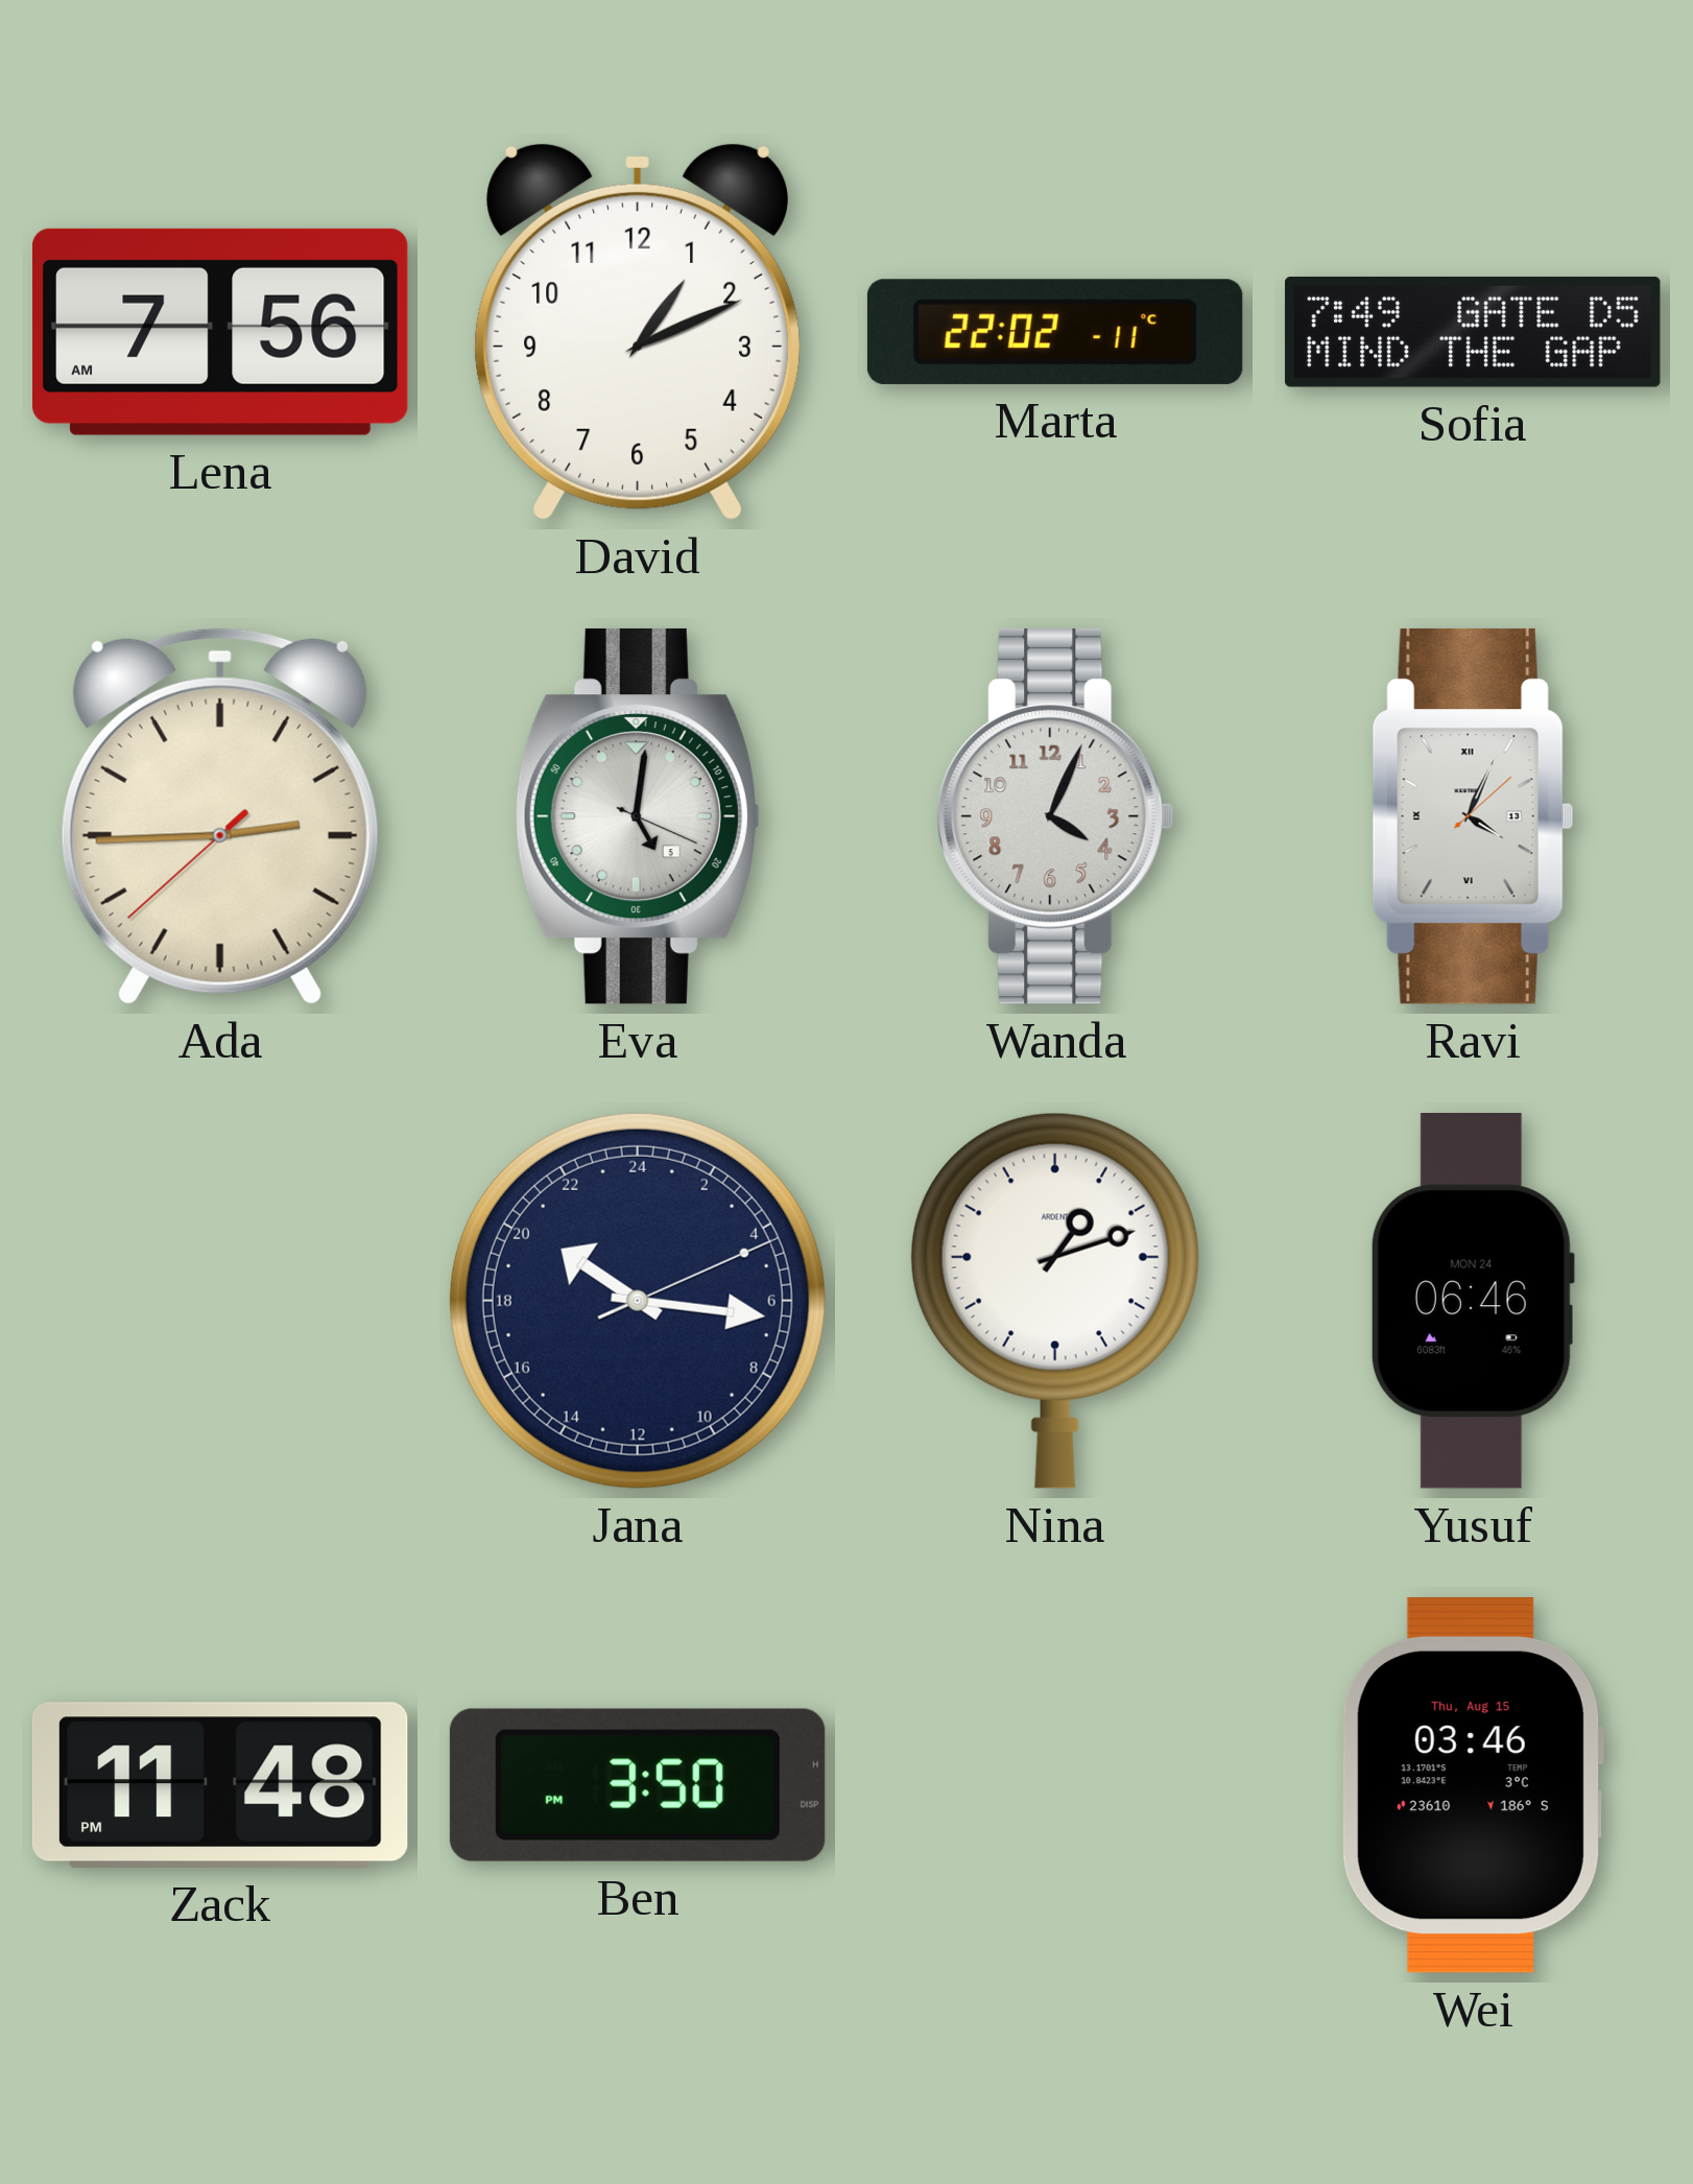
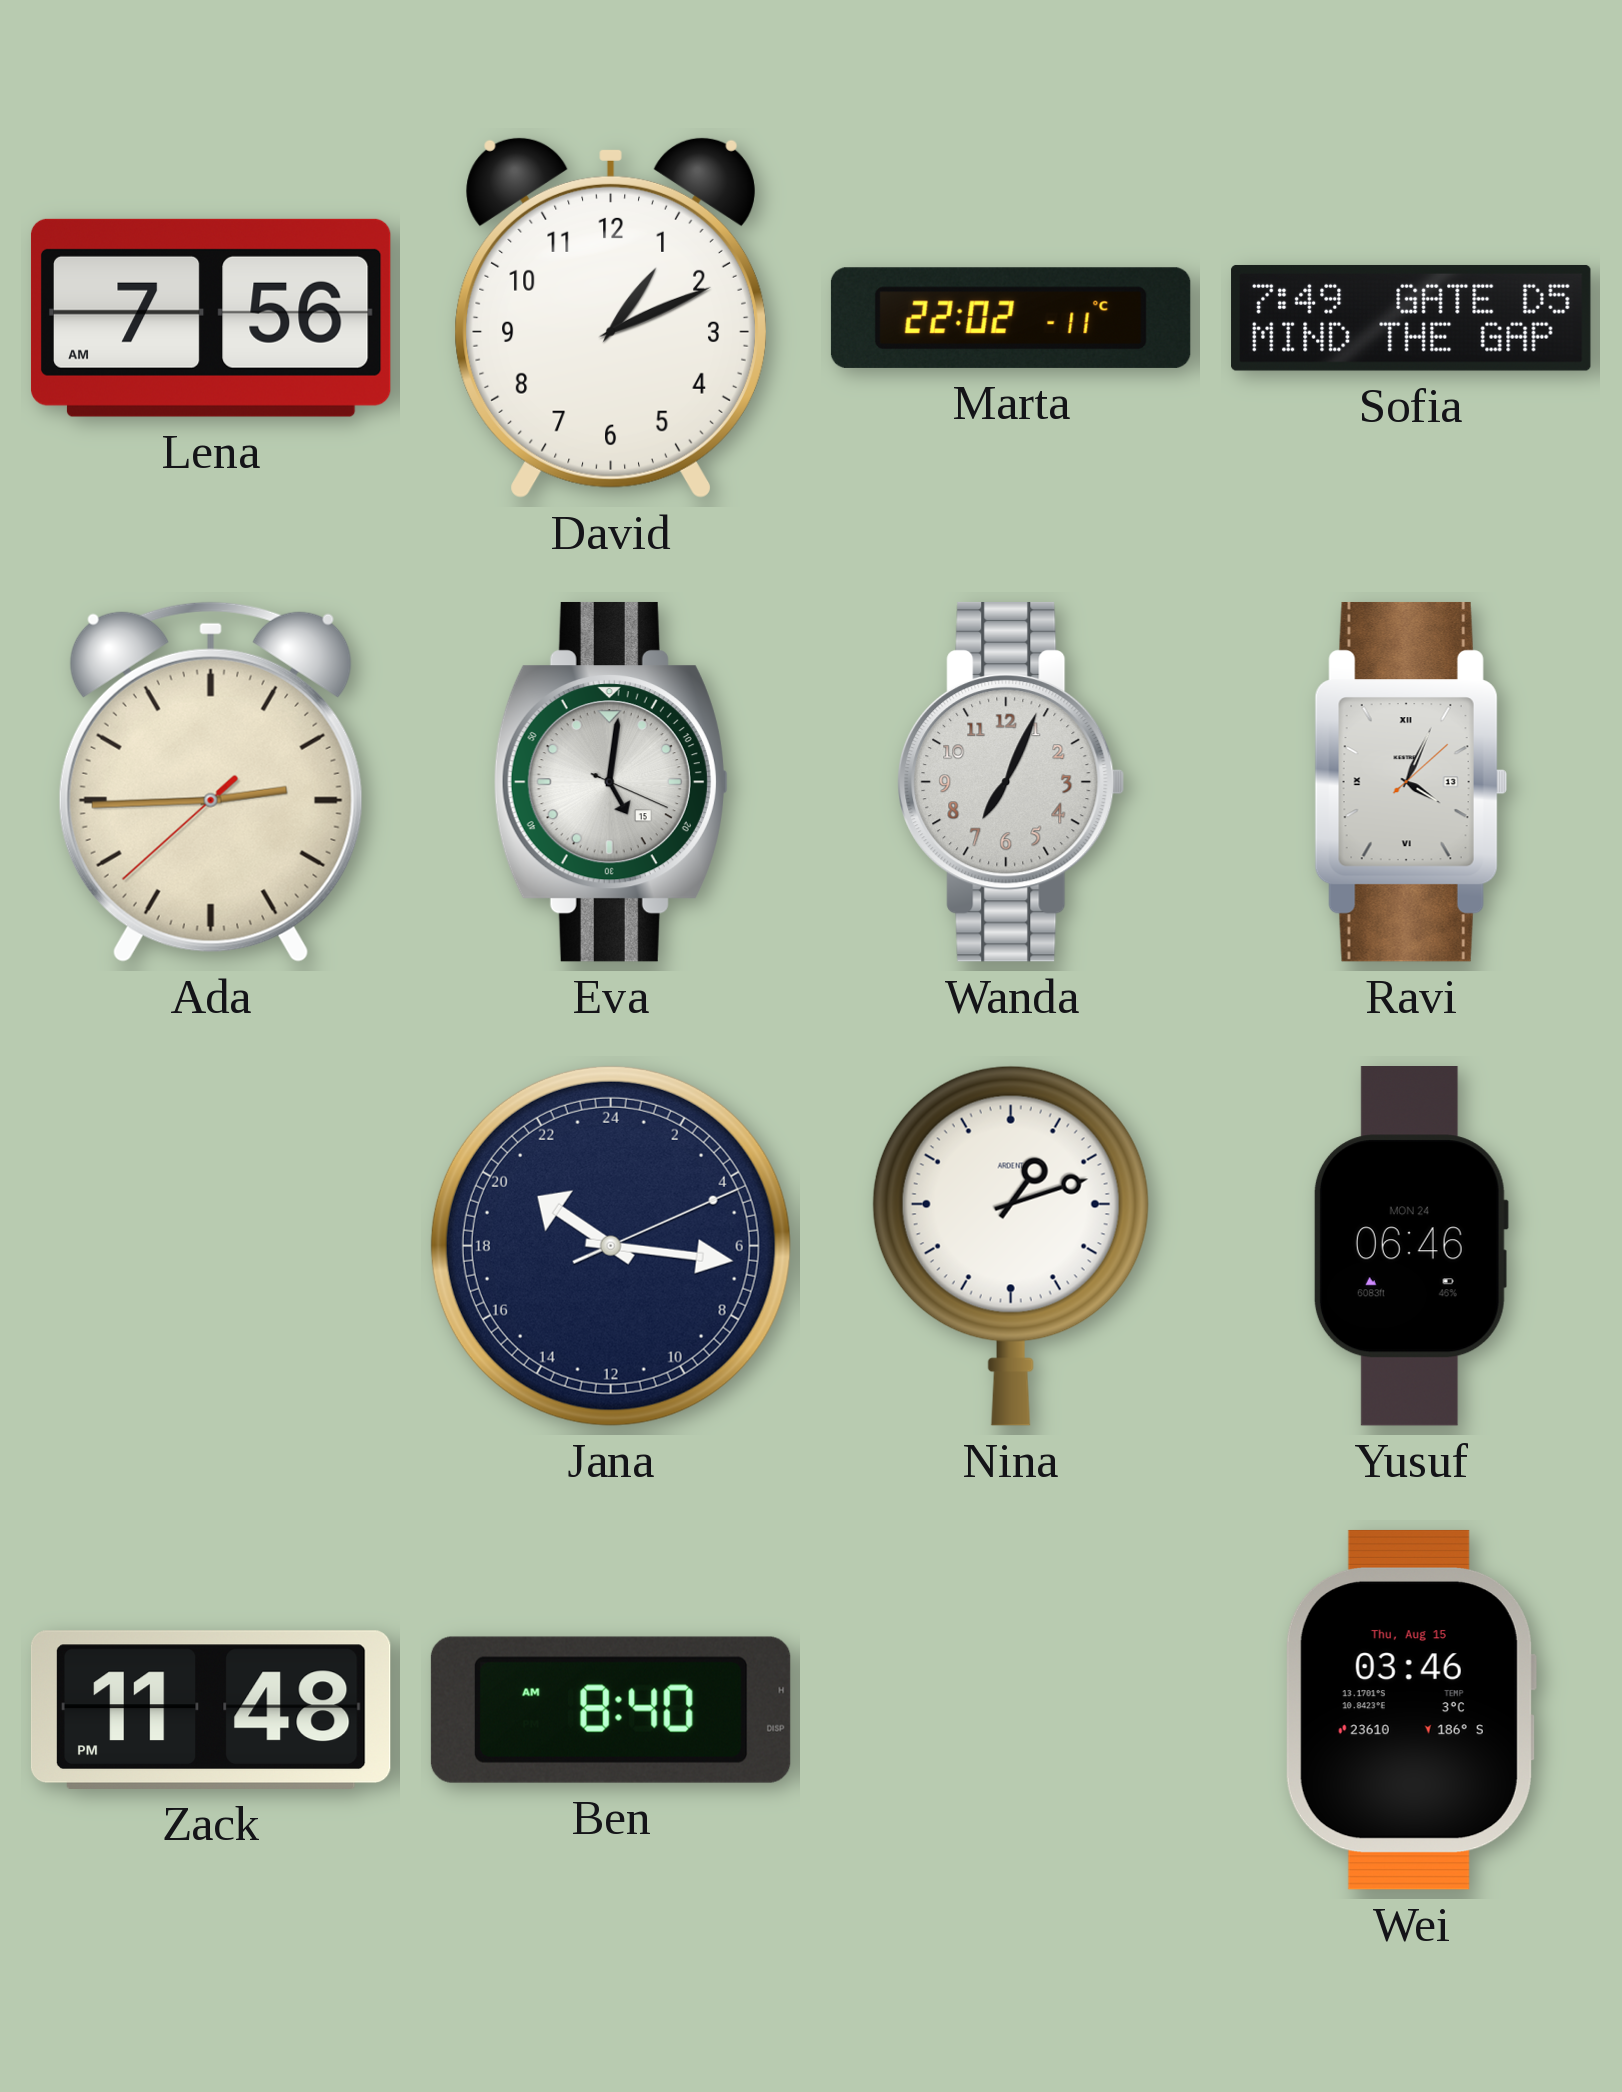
Eva date: 5 -> 15
Wanda: 4:04 -> 7:04
Ben: 3:50 -> 8:40
